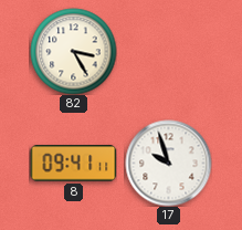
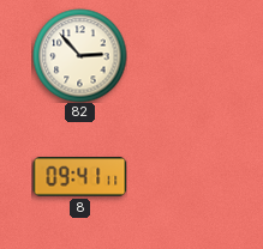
82: 3:25 -> 2:53
17: 9:57 -> none
